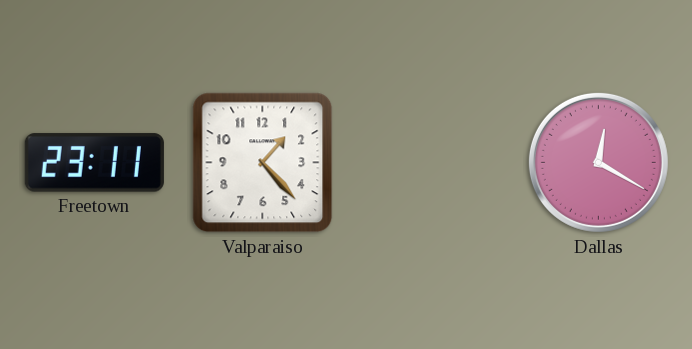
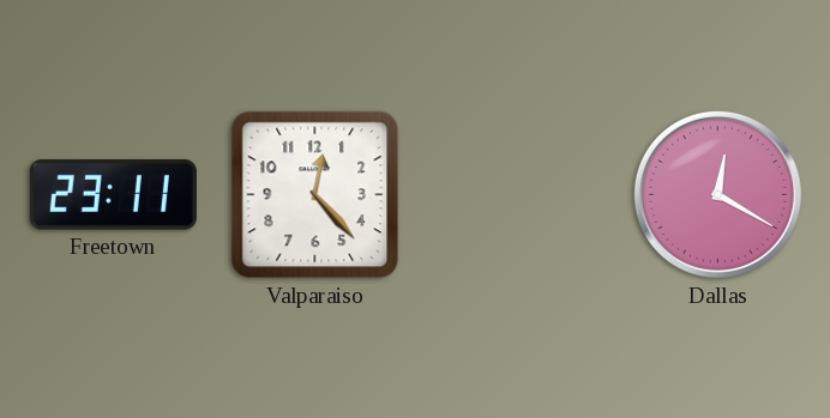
Valparaiso: 1:23 -> 12:23
